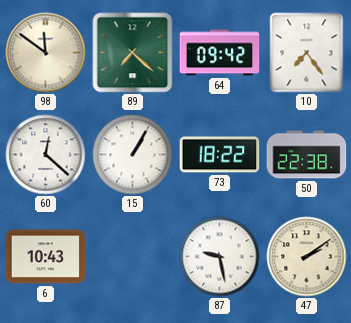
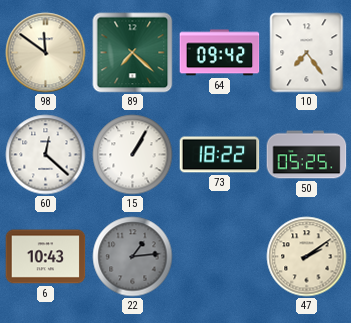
50: 22:38 -> 05:25
22: none -> 1:14
87: 9:28 -> none
